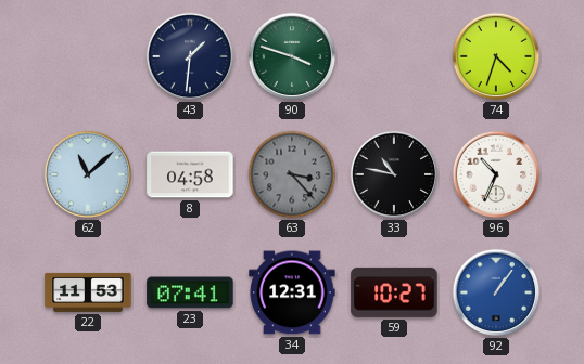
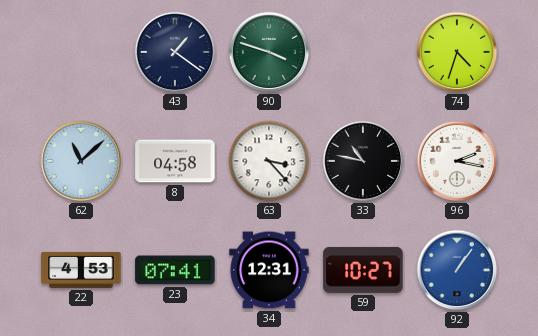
43: 1:31 -> 1:21
63 dial: grey -> white
96: 10:34 -> 2:17
22: 11:53 -> 4:53
